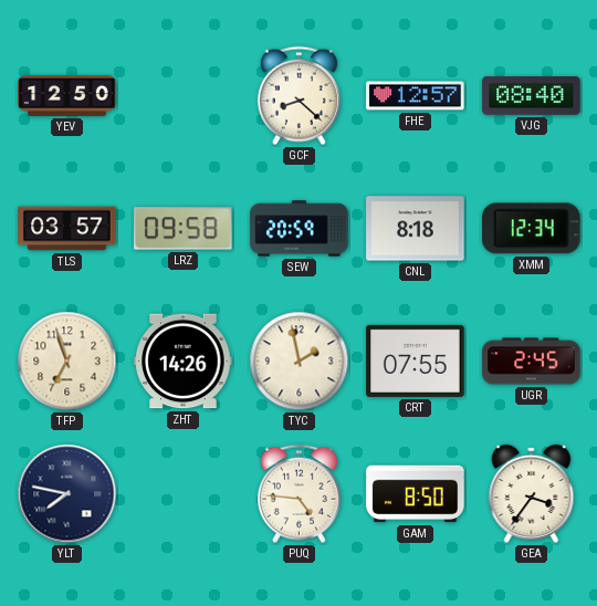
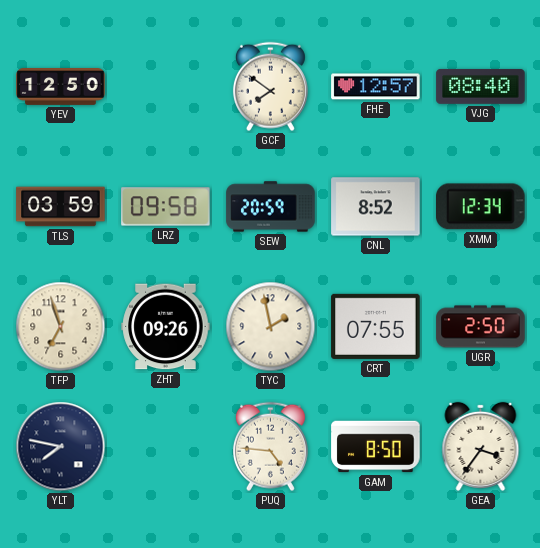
GCF: 8:22 -> 7:51
TLS: 03:57 -> 03:59
CNL: 8:18 -> 8:52
ZHT: 14:26 -> 09:26
UGR: 2:45 -> 2:50
